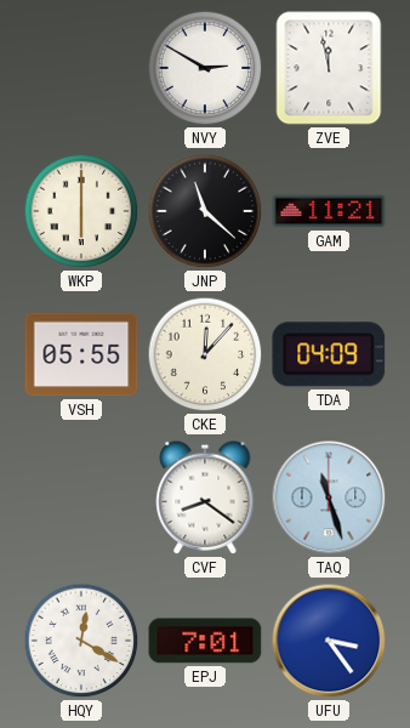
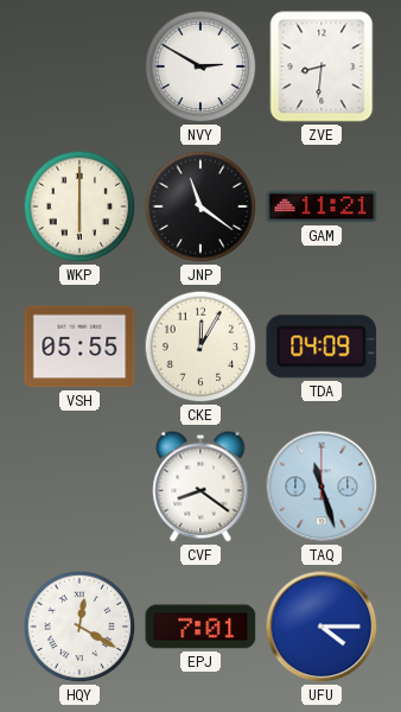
ZVE: 11:58 -> 8:31
JNP: 11:22 -> 11:21
CKE: 12:07 -> 12:05
UFU: 3:24 -> 4:15
